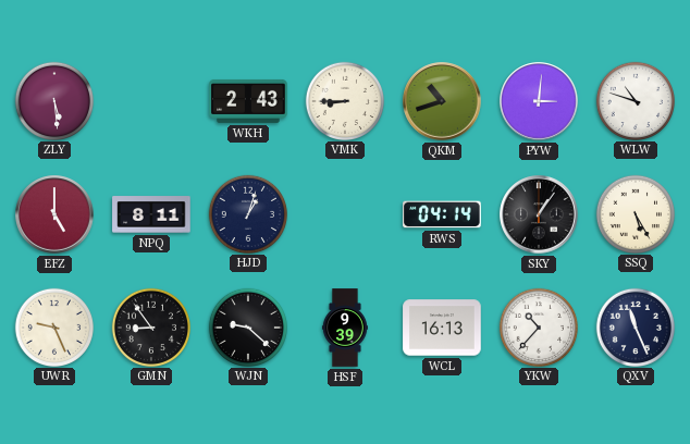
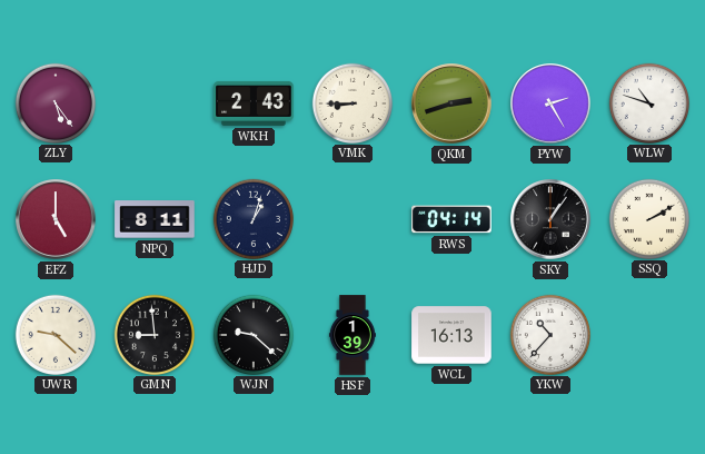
ZLY: 5:29 -> 5:24
QKM: 10:42 -> 2:42
PYW: 3:01 -> 2:25
SSQ: 5:25 -> 2:10
UWR: 9:26 -> 9:22
GMN: 8:54 -> 8:59
HSF: 9:39 -> 1:39
QXV: 11:26 -> none
